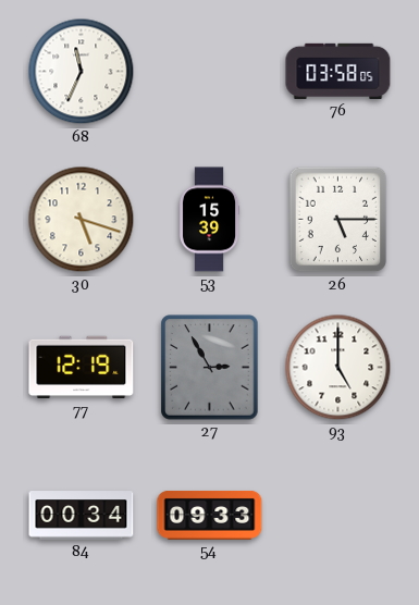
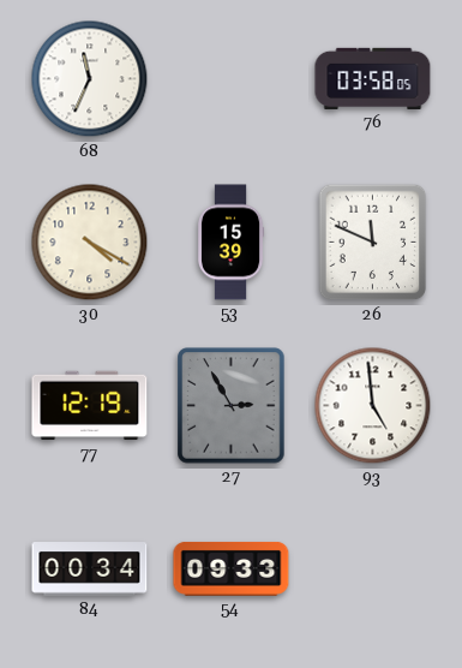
30: 5:18 -> 4:20
26: 5:15 -> 11:49
93: 5:00 -> 4:59
